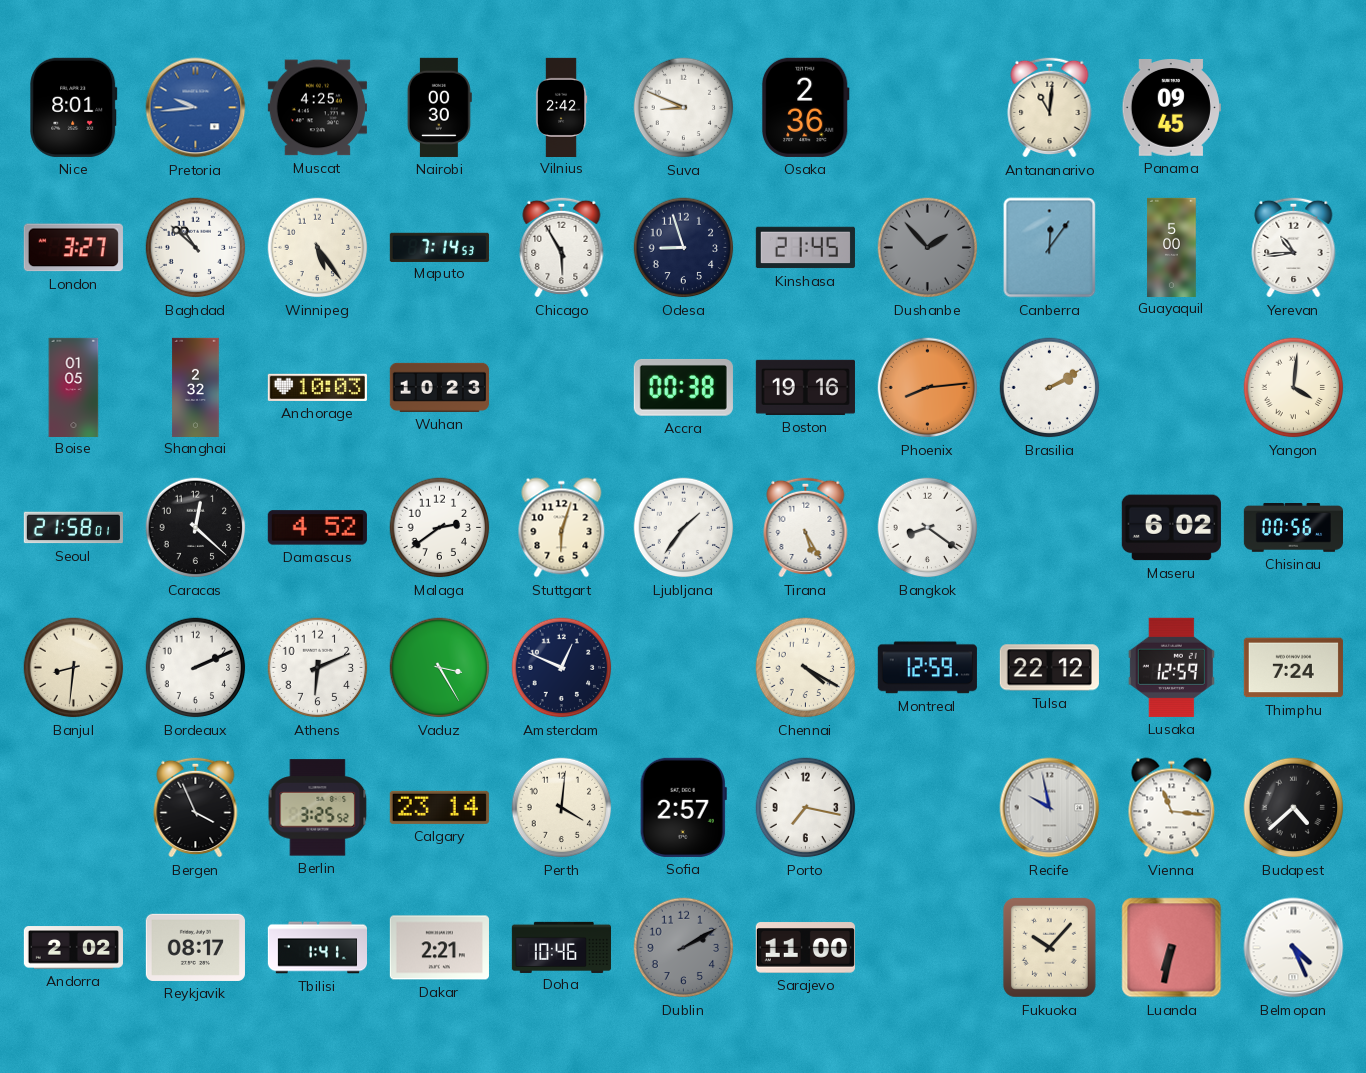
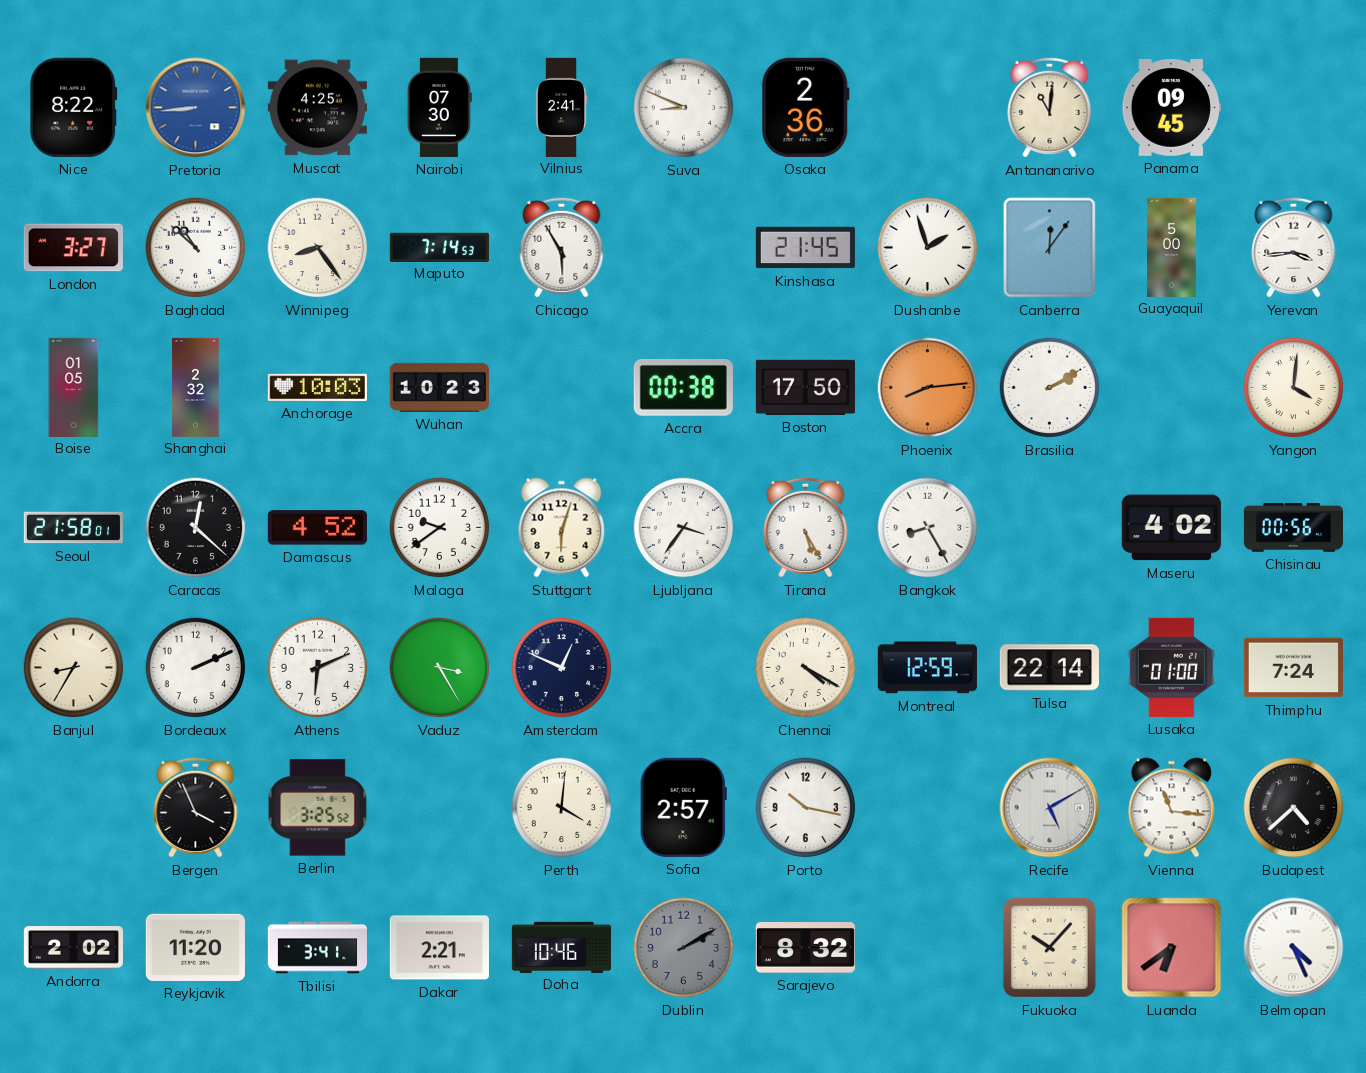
Nice: 8:01 -> 8:22
Pretoria: 9:44 -> 8:44
Nairobi: 00:30 -> 07:30
Vilnius: 2:42 -> 2:41
Winnipeg: 5:24 -> 8:24
Odesa: 8:57 -> none
Dushanbe: 1:53 -> 1:57
Dushanbe dial: grey -> white
Yerevan: 10:44 -> 3:44
Boston: 19:16 -> 17:50
Malaga: 2:39 -> 9:39
Ljubljana: 1:36 -> 3:36
Bangkok: 8:21 -> 8:25
Maseru: 6:02 -> 4:02
Banjul: 8:31 -> 8:35
Tulsa: 22:12 -> 22:14
Lusaka: 12:59 -> 01:00
Calgary: 23:14 -> none
Porto: 7:17 -> 10:17
Recife: 9:58 -> 5:10
Reykjavik: 08:17 -> 11:20
Tbilisi: 1:41 -> 3:41
Sarajevo: 11:00 -> 8:32
Luanda: 6:32 -> 6:39
